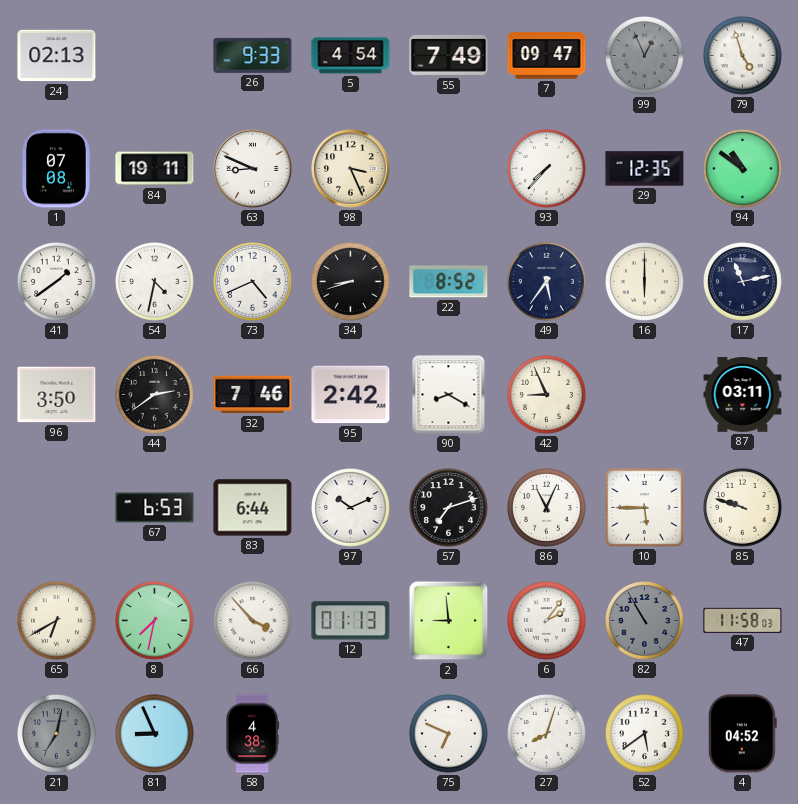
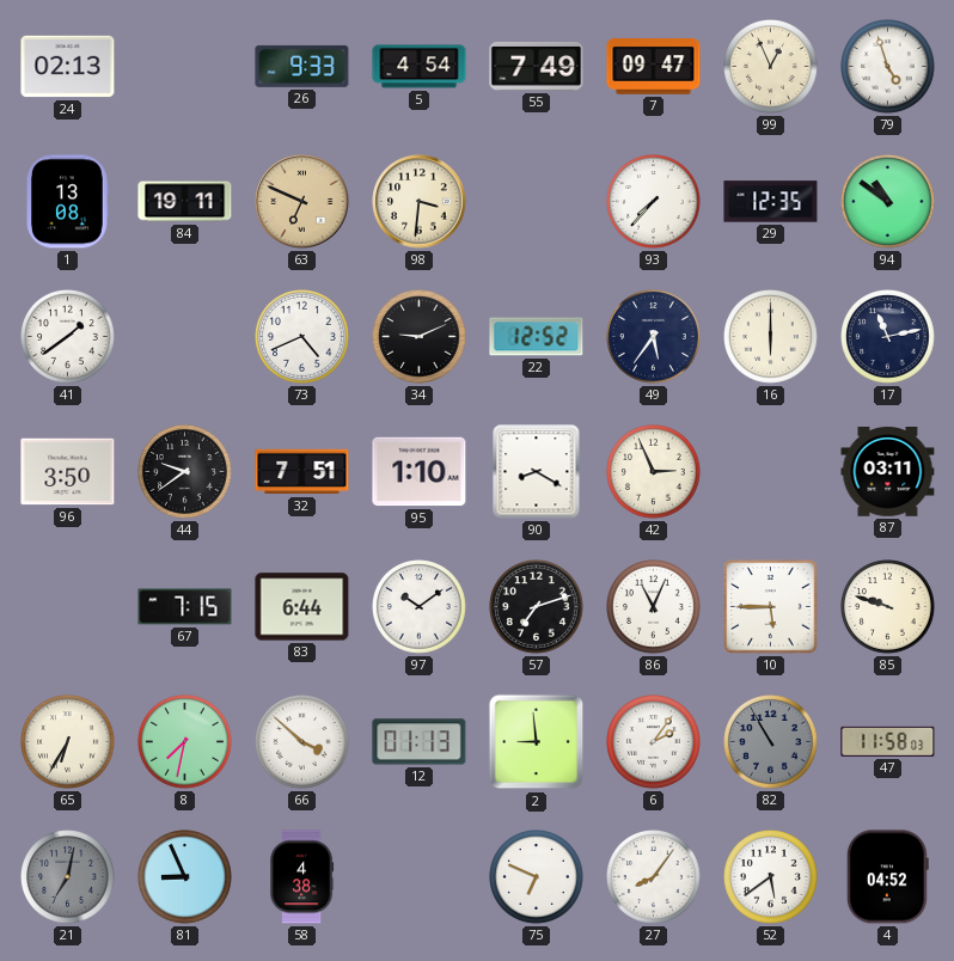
99 dial: grey -> cream
1: 07:08 -> 13:08
63: 8:49 -> 6:49
63 dial: white -> champagne
98: 3:26 -> 3:31
54: 4:32 -> none
34: 8:42 -> 9:11
22: 8:52 -> 12:52
44: 2:39 -> 9:39
32: 7:46 -> 7:51
95: 2:42 -> 1:10
42: 8:56 -> 2:56
67: 6:53 -> 7:15
97: 10:11 -> 10:09
65: 6:40 -> 6:35
66: 3:53 -> 3:52
27: 8:03 -> 8:06
